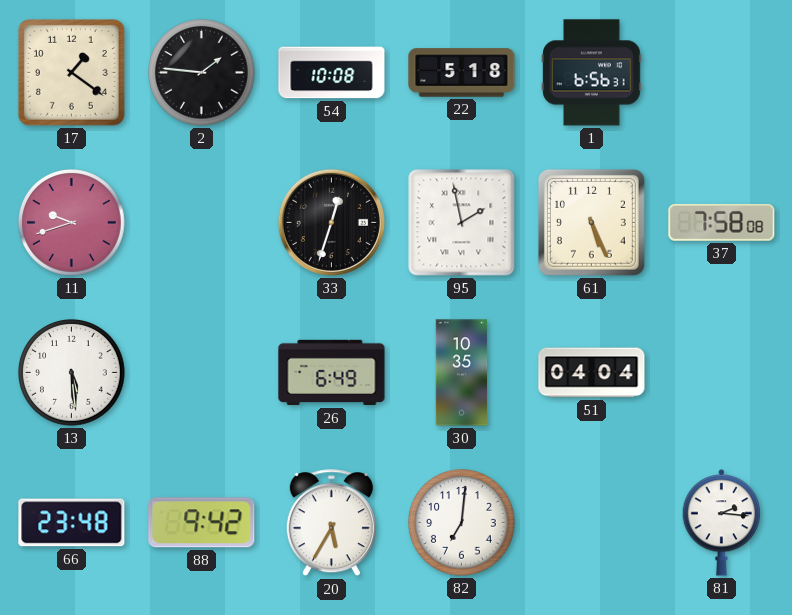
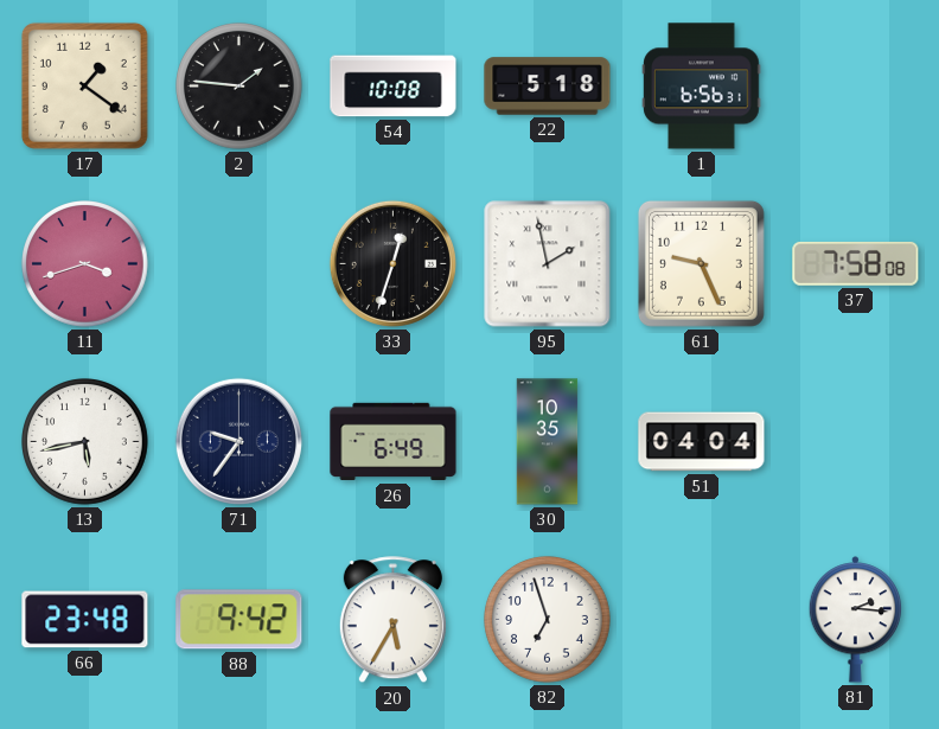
11: 9:42 -> 3:42
61: 5:26 -> 9:26
13: 5:29 -> 5:43
71: none -> 9:36
82: 7:01 -> 6:57
